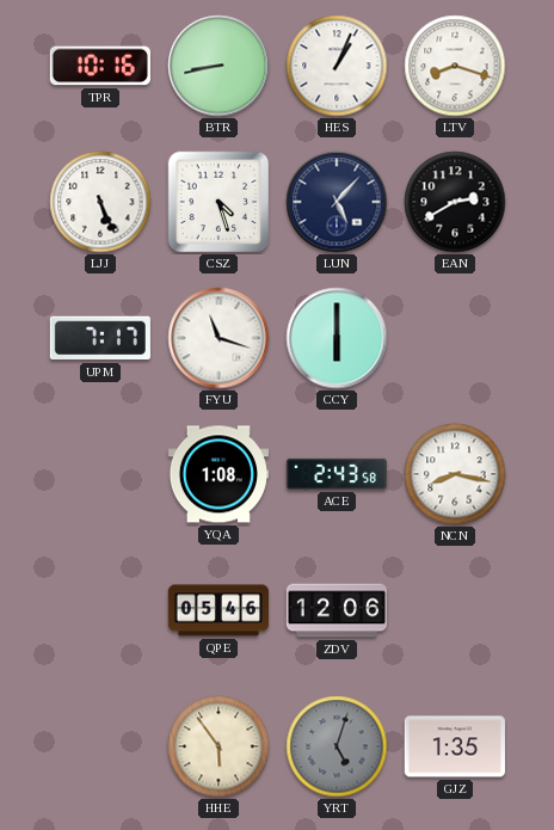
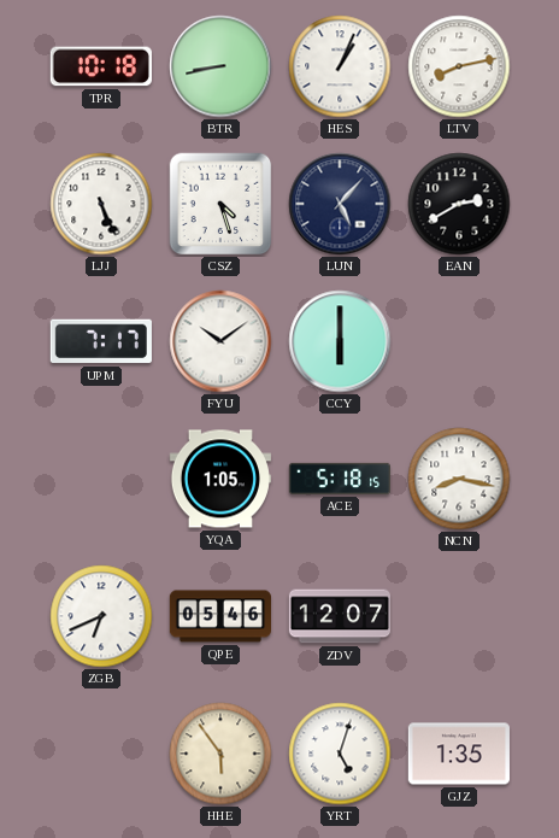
TPR: 10:16 -> 10:18
LTV: 8:18 -> 8:13
FYU: 11:18 -> 10:09
YQA: 1:08 -> 1:05
ACE: 2:43 -> 5:18
ZGB: none -> 6:41
ZDV: 12:06 -> 12:07
YRT dial: grey -> white
